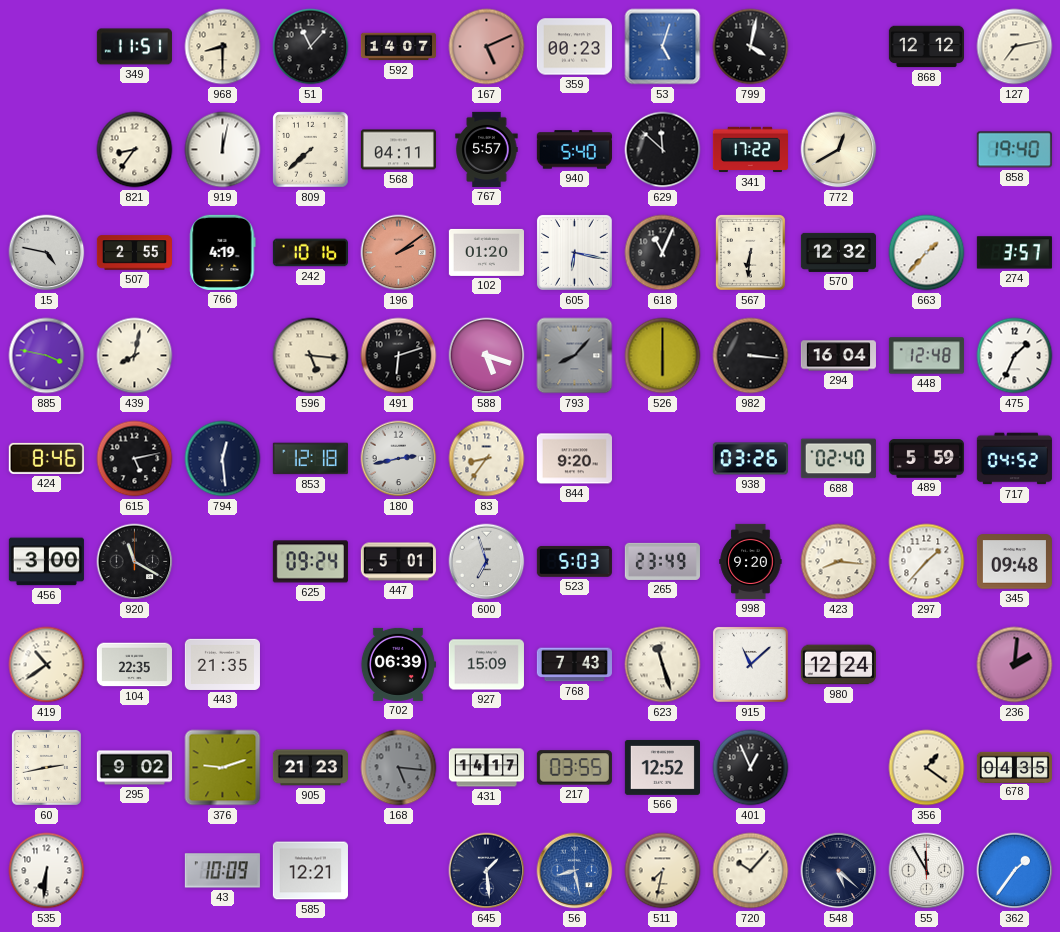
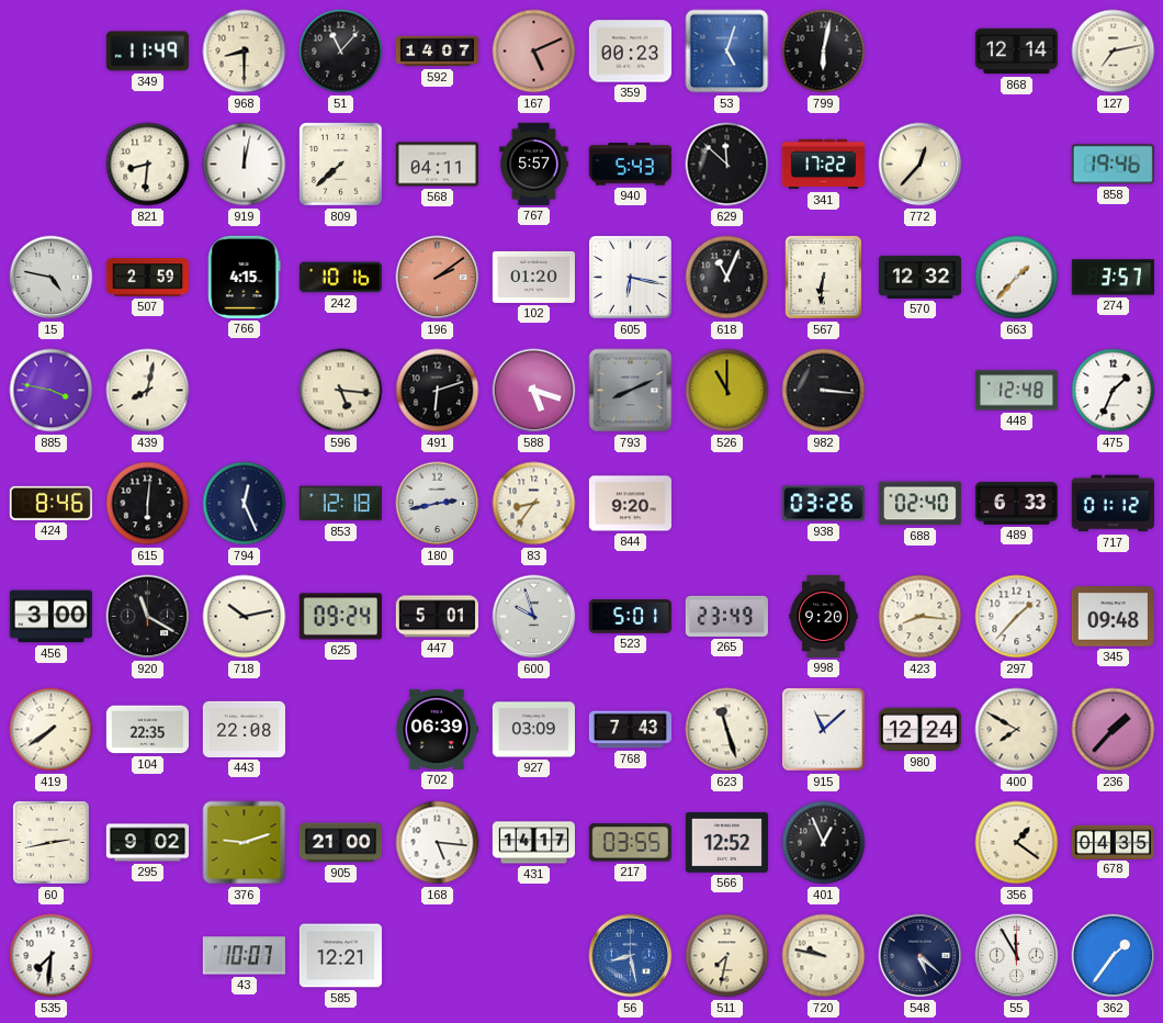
349: 11:51 -> 11:49
799: 4:02 -> 6:02
868: 12:12 -> 12:14
821: 8:36 -> 8:31
940: 5:40 -> 5:43
772: 12:40 -> 12:37
858: 19:40 -> 19:46
507: 2:55 -> 2:59
766: 4:19 -> 4:15
793: 8:07 -> 8:11
526: 6:00 -> 11:00
294: 16:04 -> none
615: 5:13 -> 6:01
794: 12:29 -> 12:26
489: 5:59 -> 6:33
717: 04:52 -> 01:12
718: none -> 10:13
600: 6:57 -> 9:57
523: 5:03 -> 5:01
419: 10:39 -> 7:39
443: 21:35 -> 22:08
927: 15:09 -> 03:09
400: none -> 7:50
236: 2:01 -> 1:37
905: 21:23 -> 21:00
168 dial: grey -> white
535: 6:31 -> 7:31
43: 10:09 -> 10:07
645: 1:29 -> none
720: 10:07 -> 9:47
